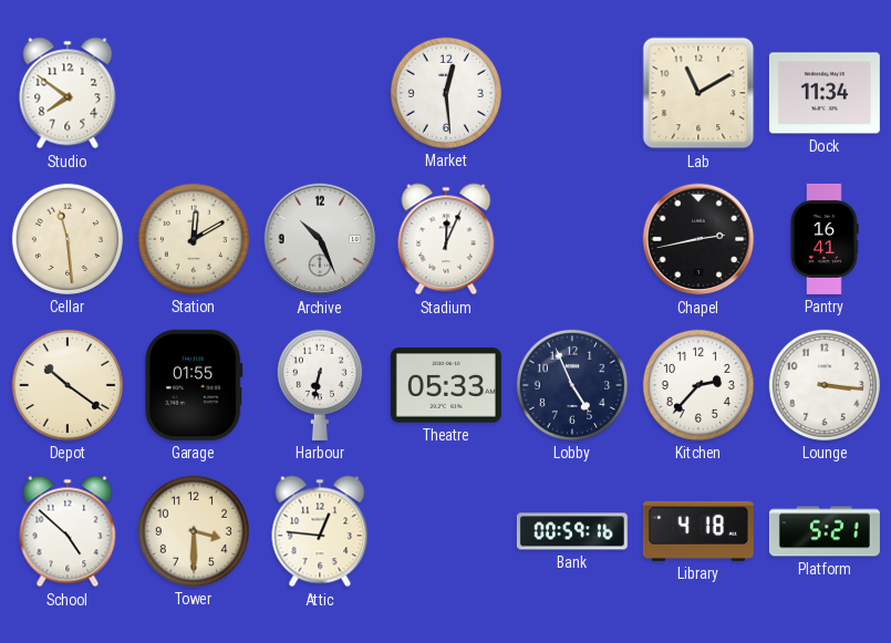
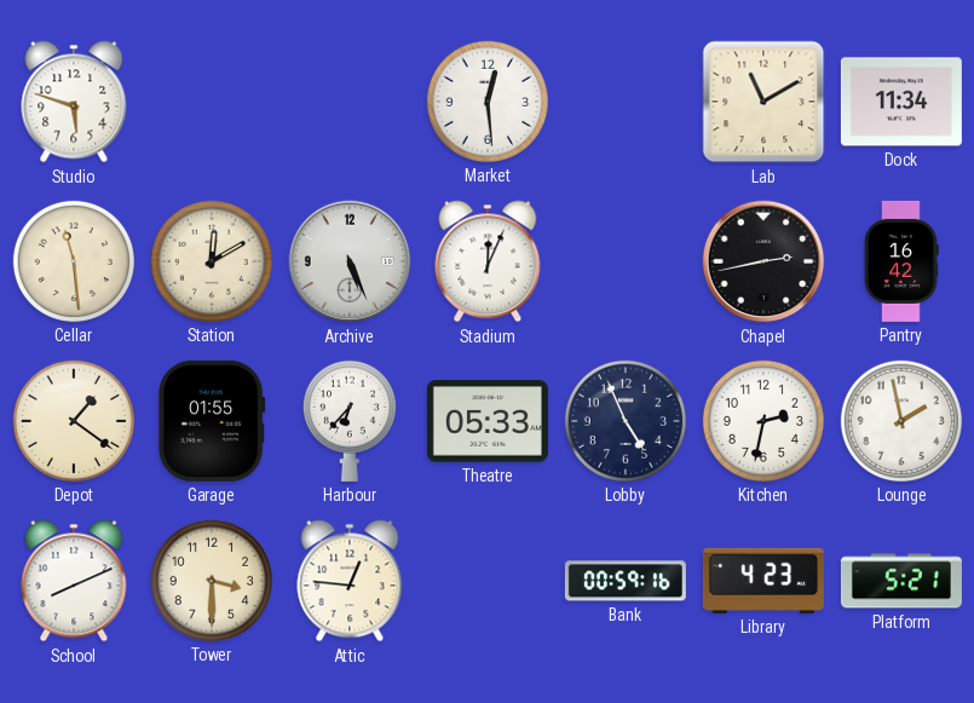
Studio: 7:51 -> 5:48
Archive: 10:26 -> 5:26
Pantry: 16:41 -> 16:42
Depot: 10:21 -> 1:21
Harbour: 6:32 -> 6:37
Kitchen: 2:37 -> 2:32
Lounge: 3:16 -> 1:58
School: 4:52 -> 8:11
Library: 4:18 -> 4:23
